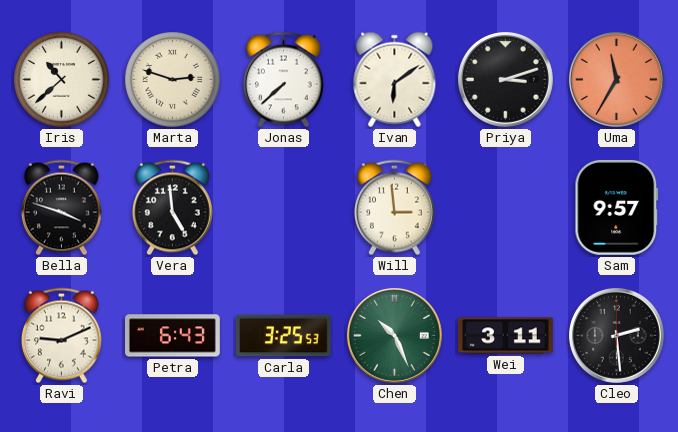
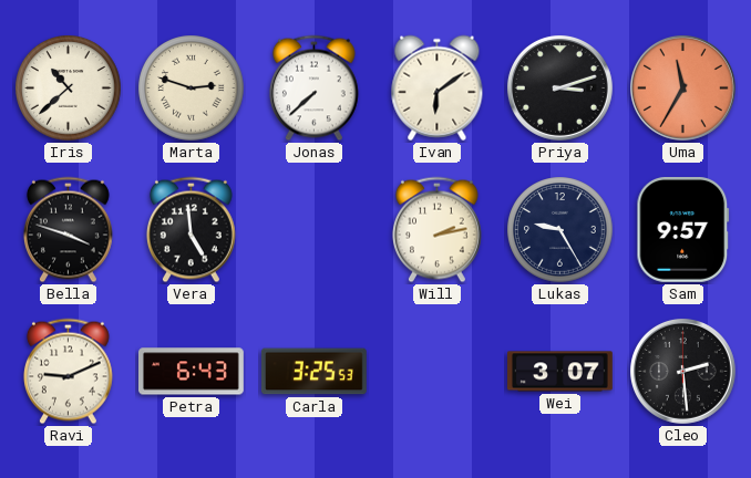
Will: 2:59 -> 2:13
Lukas: none -> 9:25
Chen: 10:26 -> none
Wei: 3:11 -> 3:07
